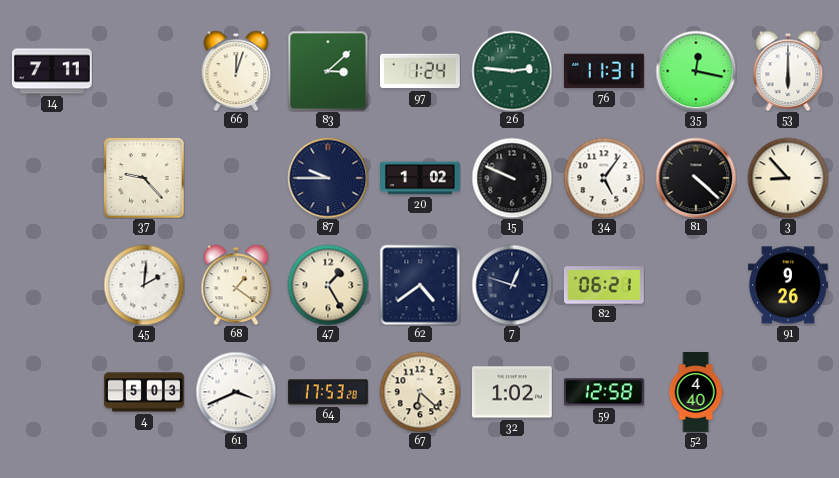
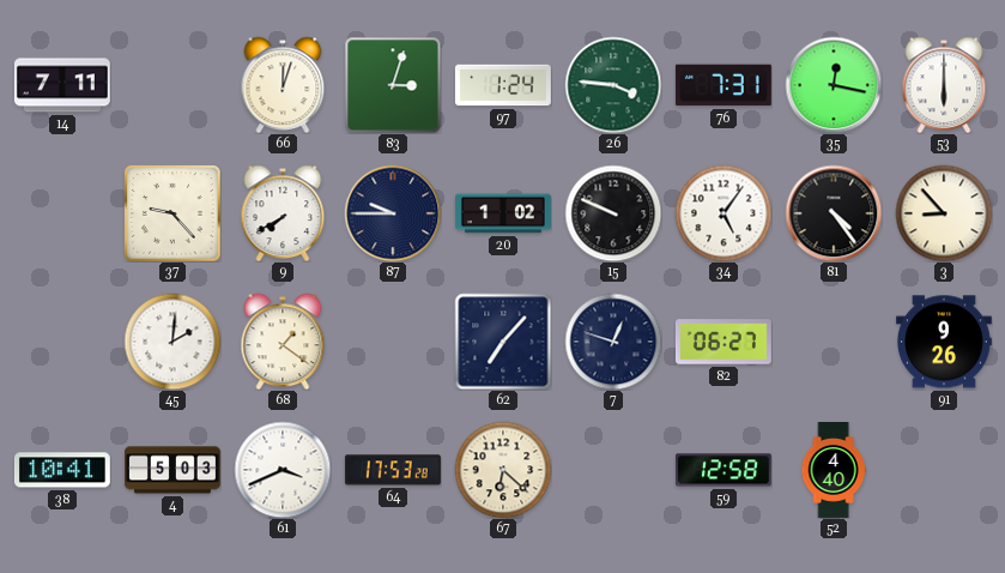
83: 3:08 -> 3:03
26: 2:46 -> 3:46
76: 11:31 -> 7:31
9: none -> 7:40
81: 4:22 -> 4:24
47: 1:25 -> none
62: 4:39 -> 7:07
82: 06:21 -> 06:27
38: none -> 10:41
32: 1:02 -> none
